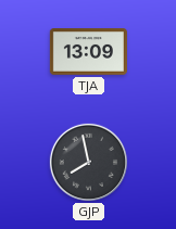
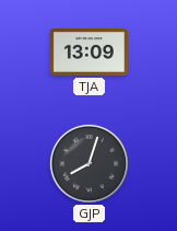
GJP: 7:58 -> 8:03
